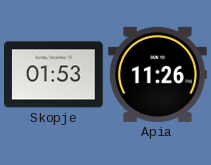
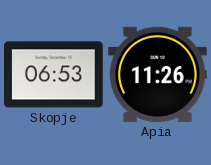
Skopje: 01:53 -> 06:53
